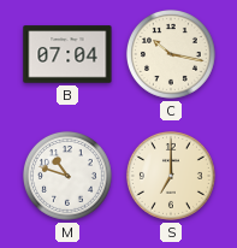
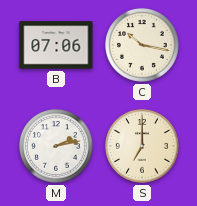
B: 07:04 -> 07:06
M: 10:48 -> 2:13
